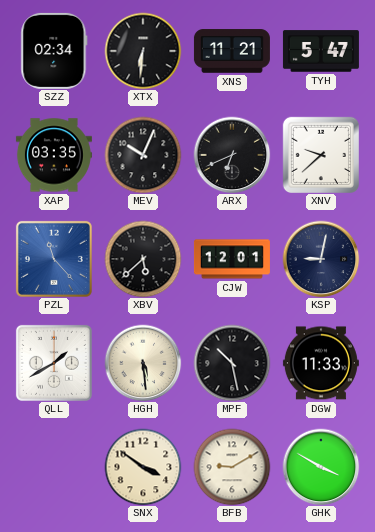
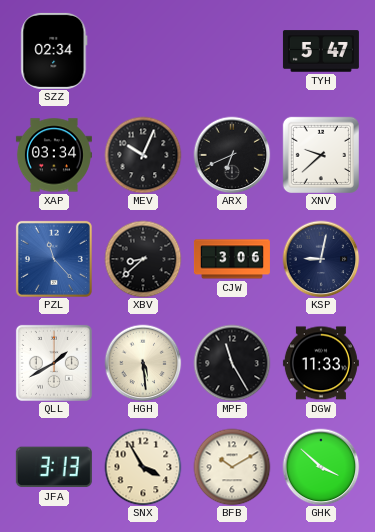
XTX: 6:31 -> none
XNS: 11:21 -> none
XAP: 03:35 -> 03:34
XBV: 5:38 -> 8:38
CJW: 12:01 -> 3:06
MPF: 10:28 -> 11:25
JFA: none -> 3:13
SNX: 3:51 -> 3:55
BFB: 9:10 -> 10:10
GHK: 3:50 -> 3:52
